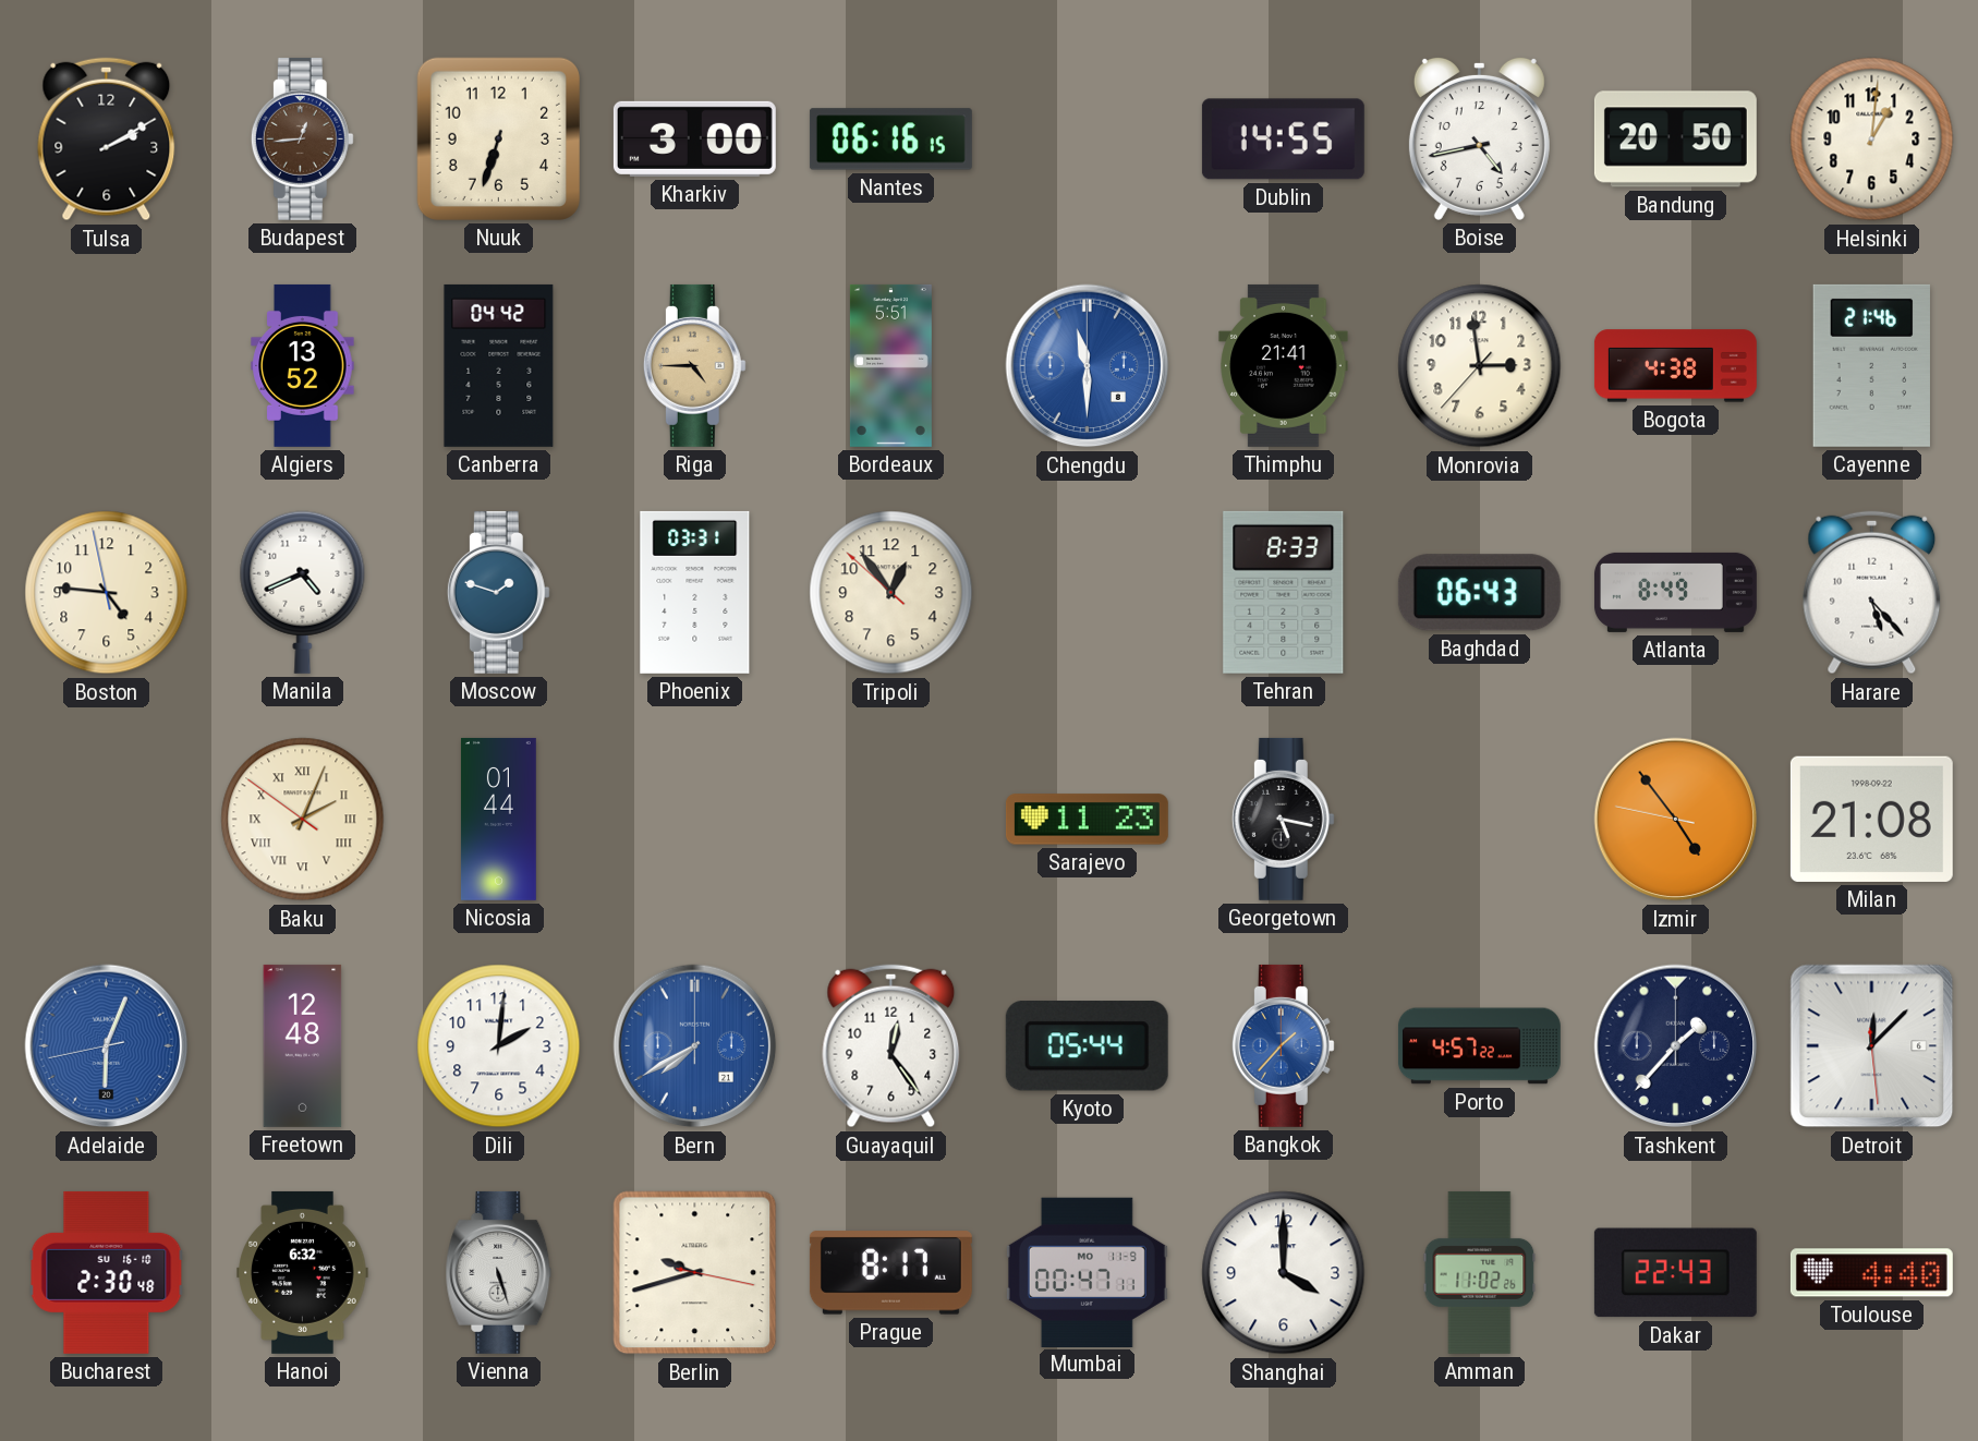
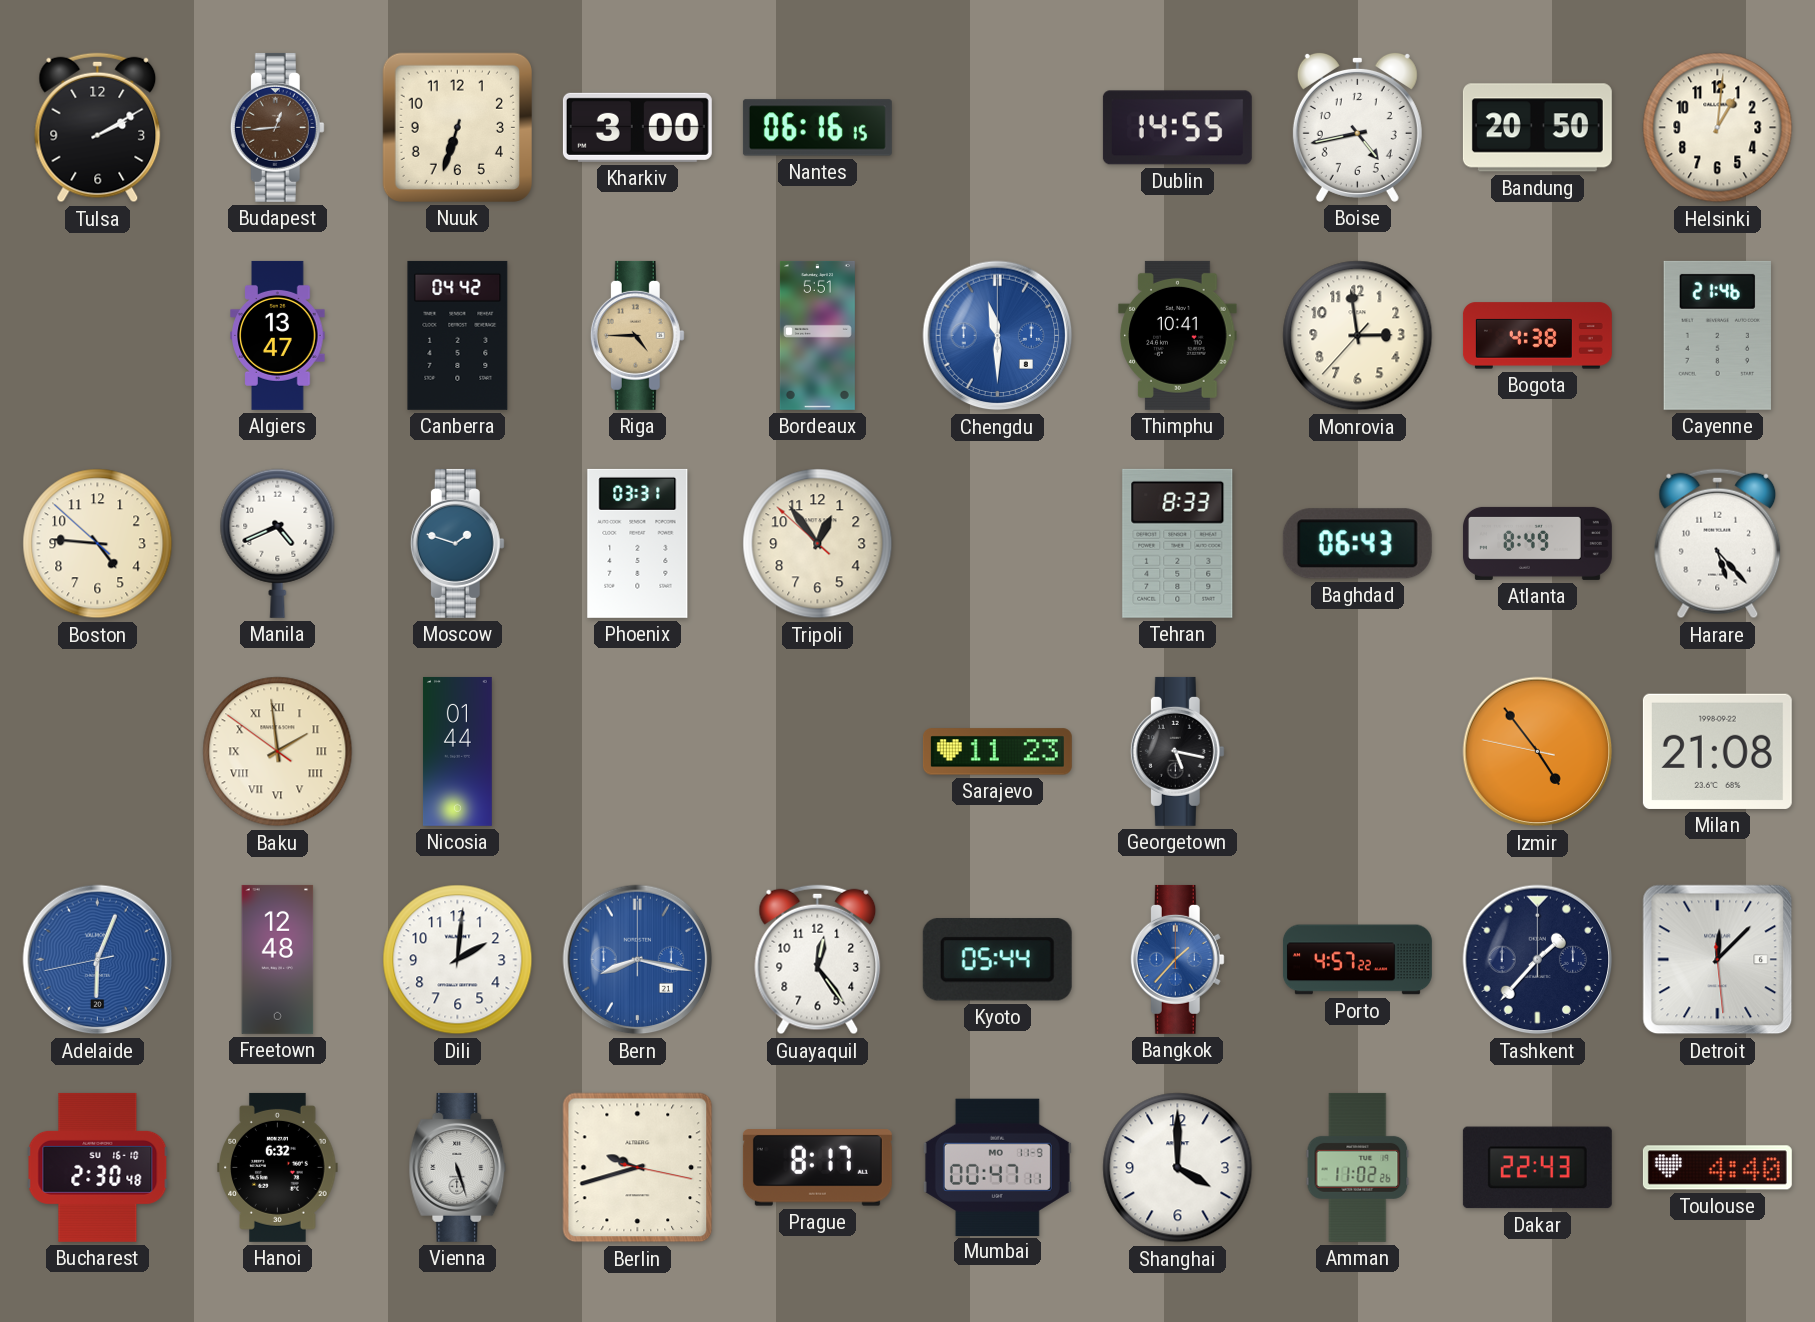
Algiers: 13:52 -> 13:47
Thimphu: 21:41 -> 10:41
Boston: 4:45:58 -> 4:45:52
Baku: 2:03 -> 1:58
Bern: 7:40 -> 8:17
